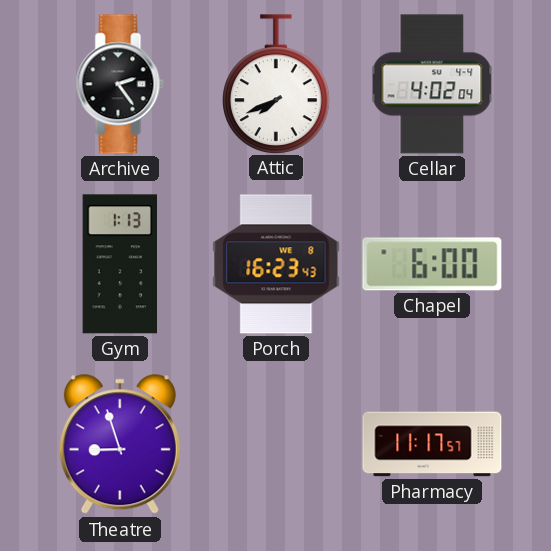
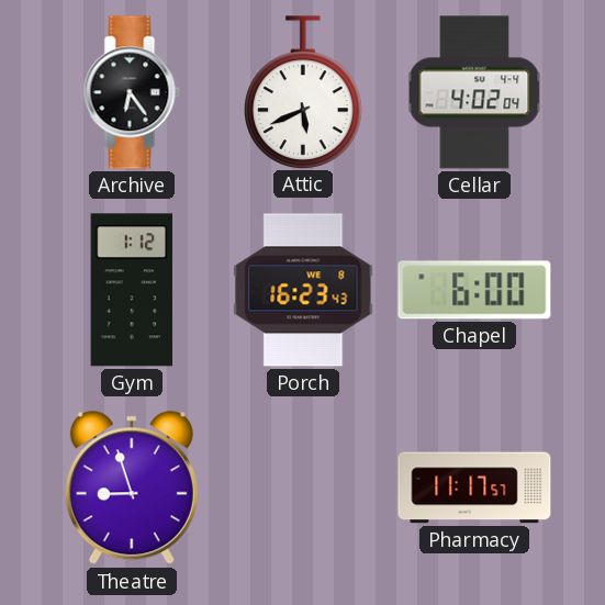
Archive: 2:24 -> 6:24
Attic: 7:41 -> 5:41
Gym: 1:13 -> 1:12
